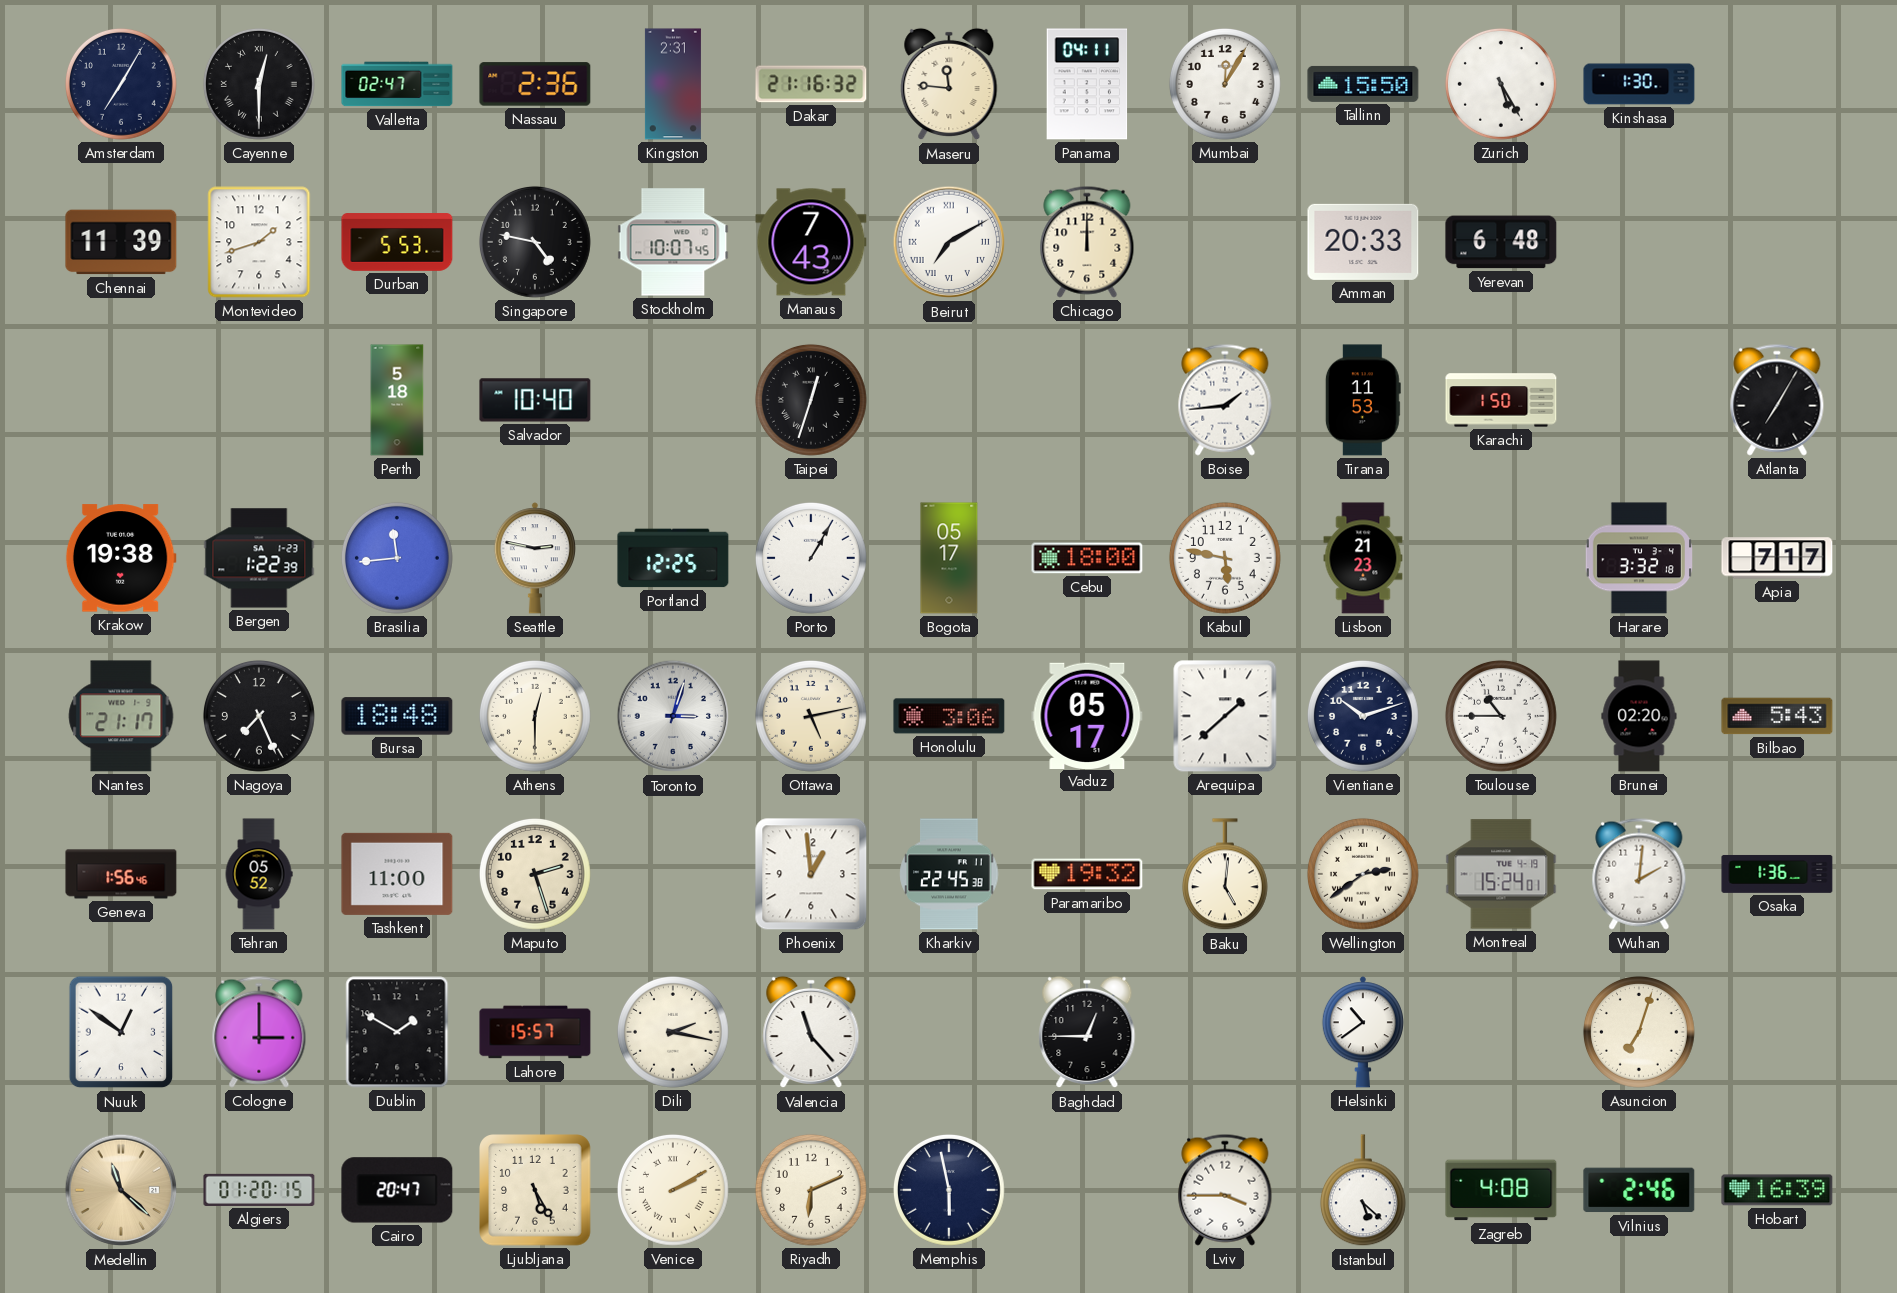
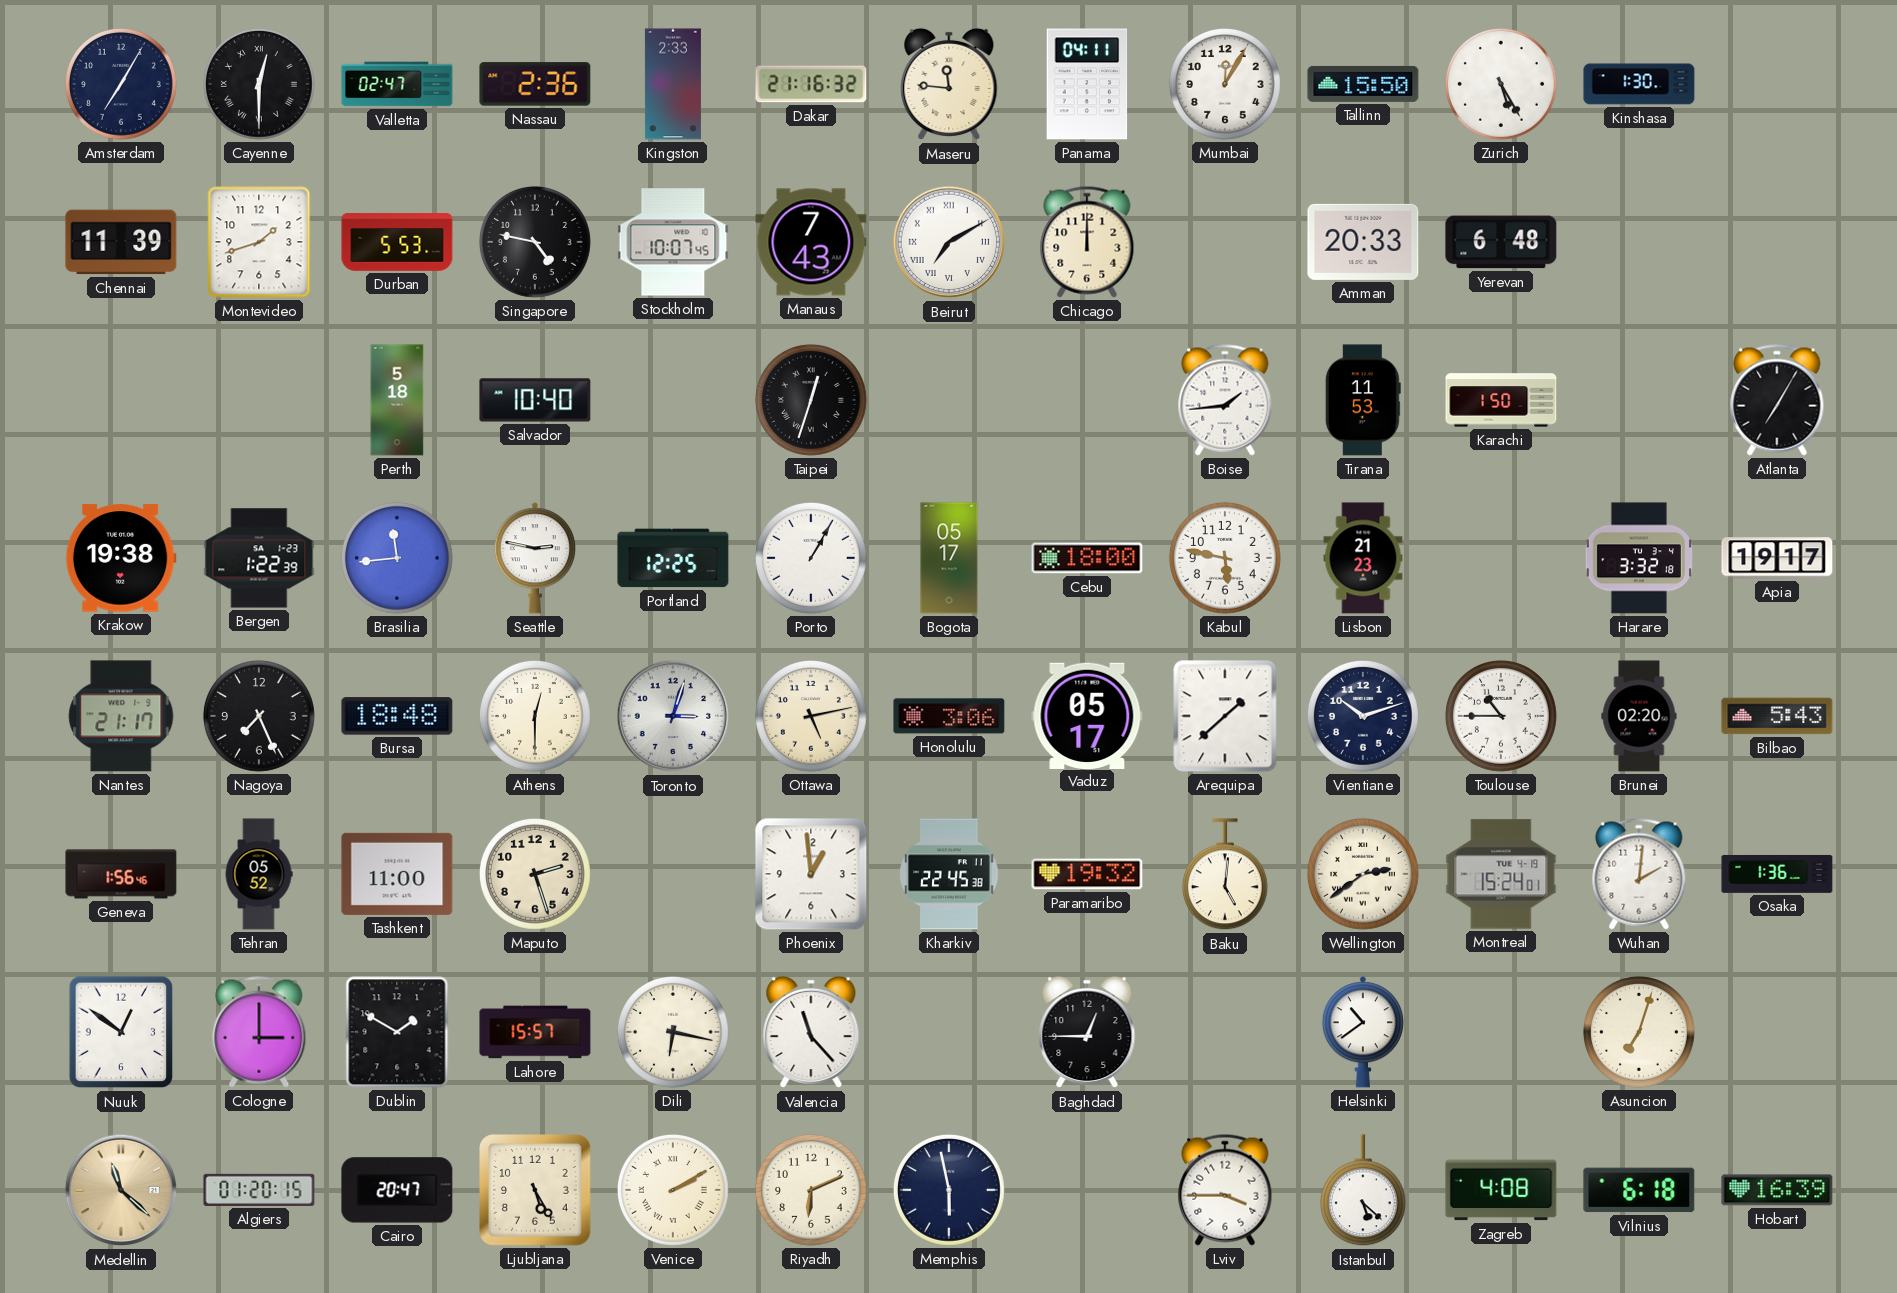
Kingston: 2:31 -> 2:33
Apia: 7:17 -> 19:17
Dili: 2:17 -> 6:17
Vilnius: 2:46 -> 6:18
